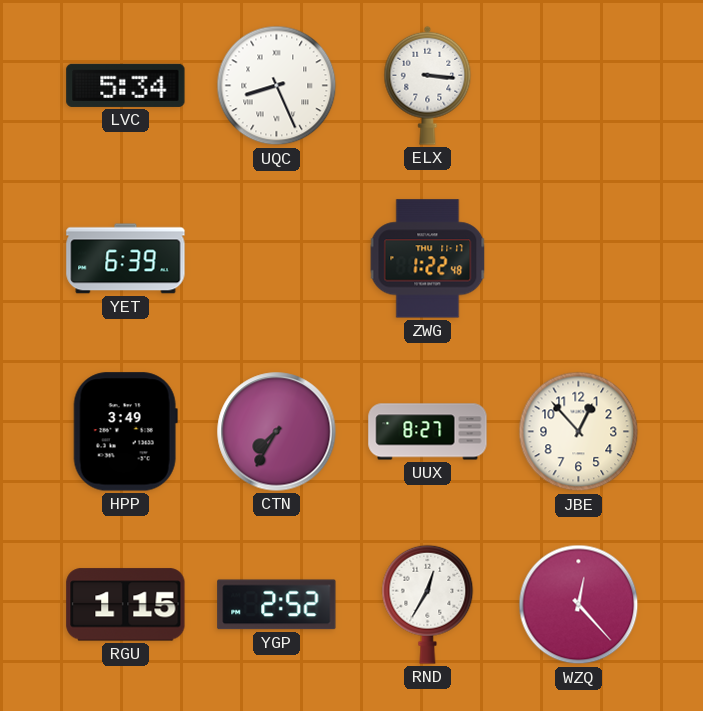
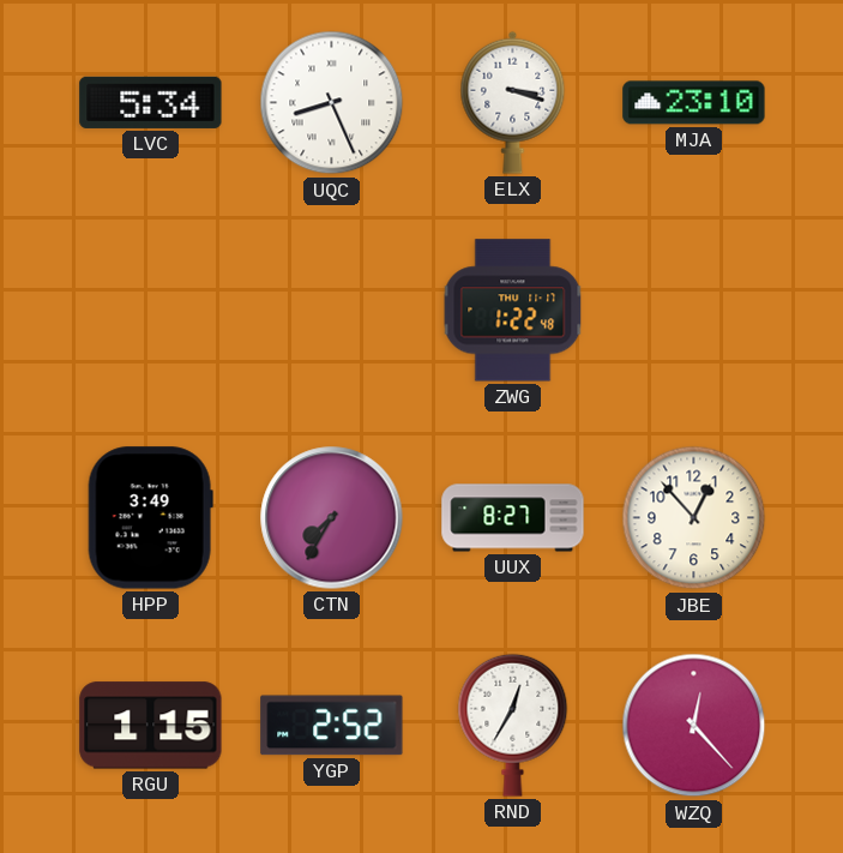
ELX: 3:16 -> 3:18
MJA: none -> 23:10
YET: 6:39 -> none
